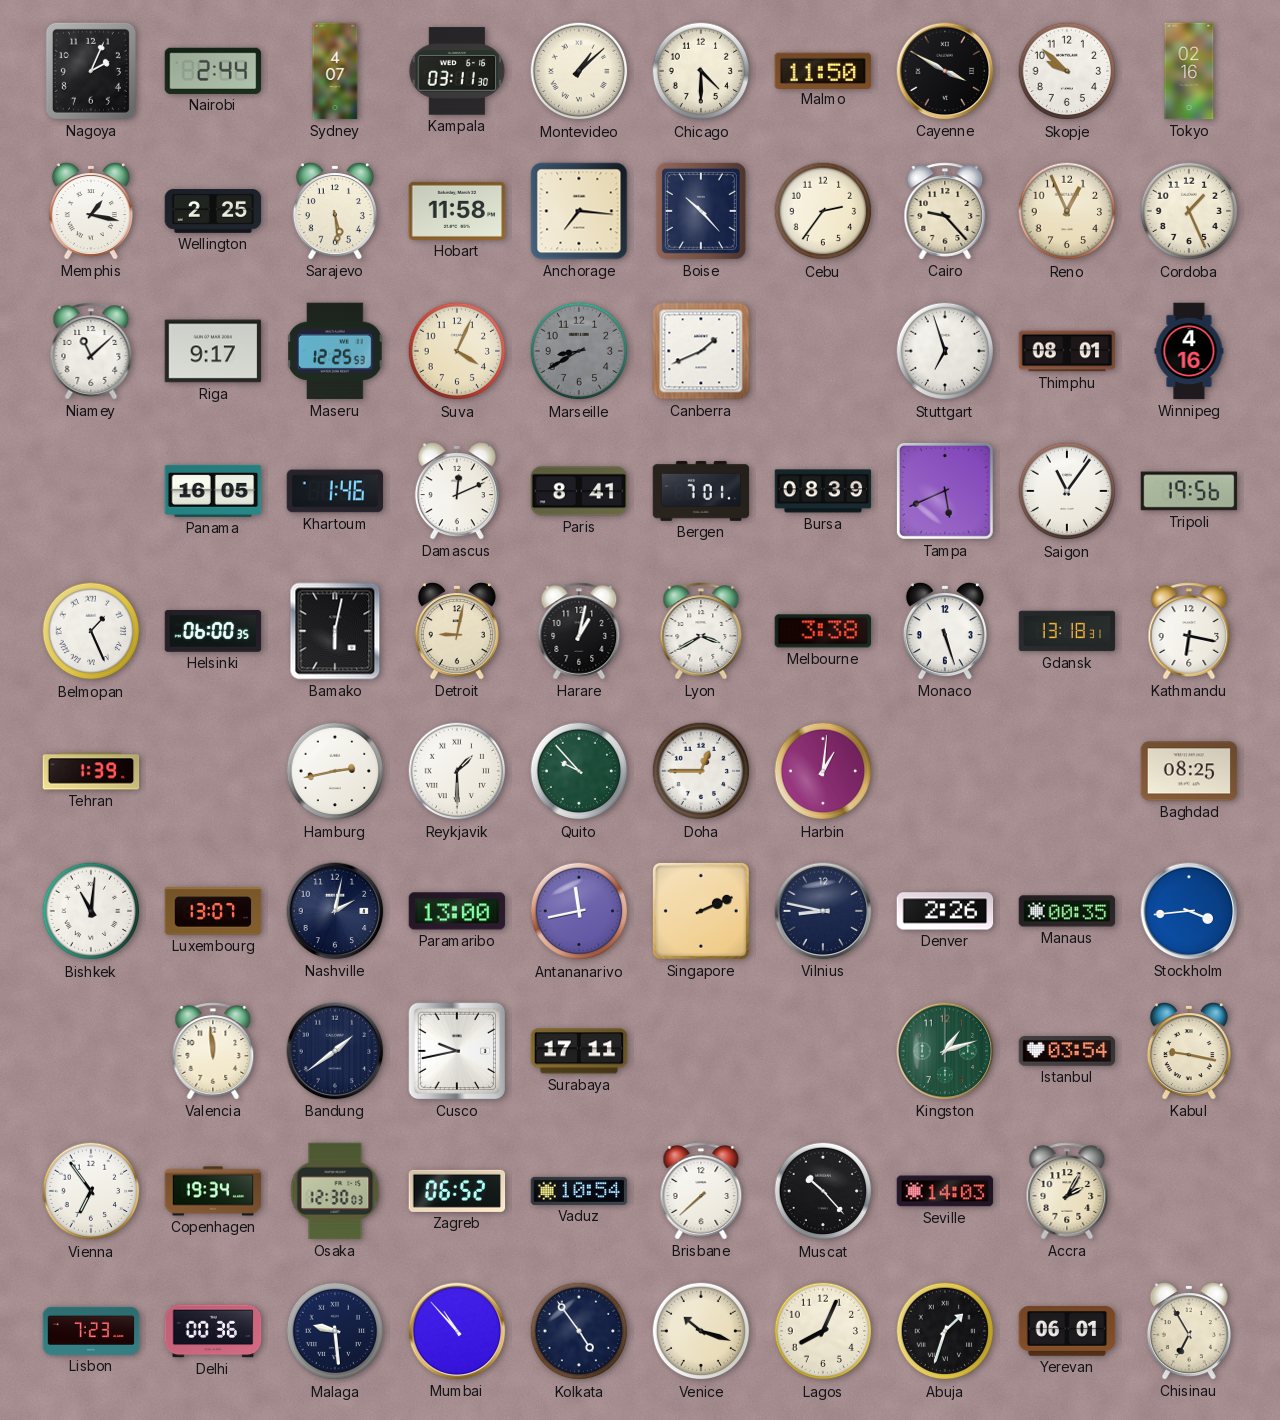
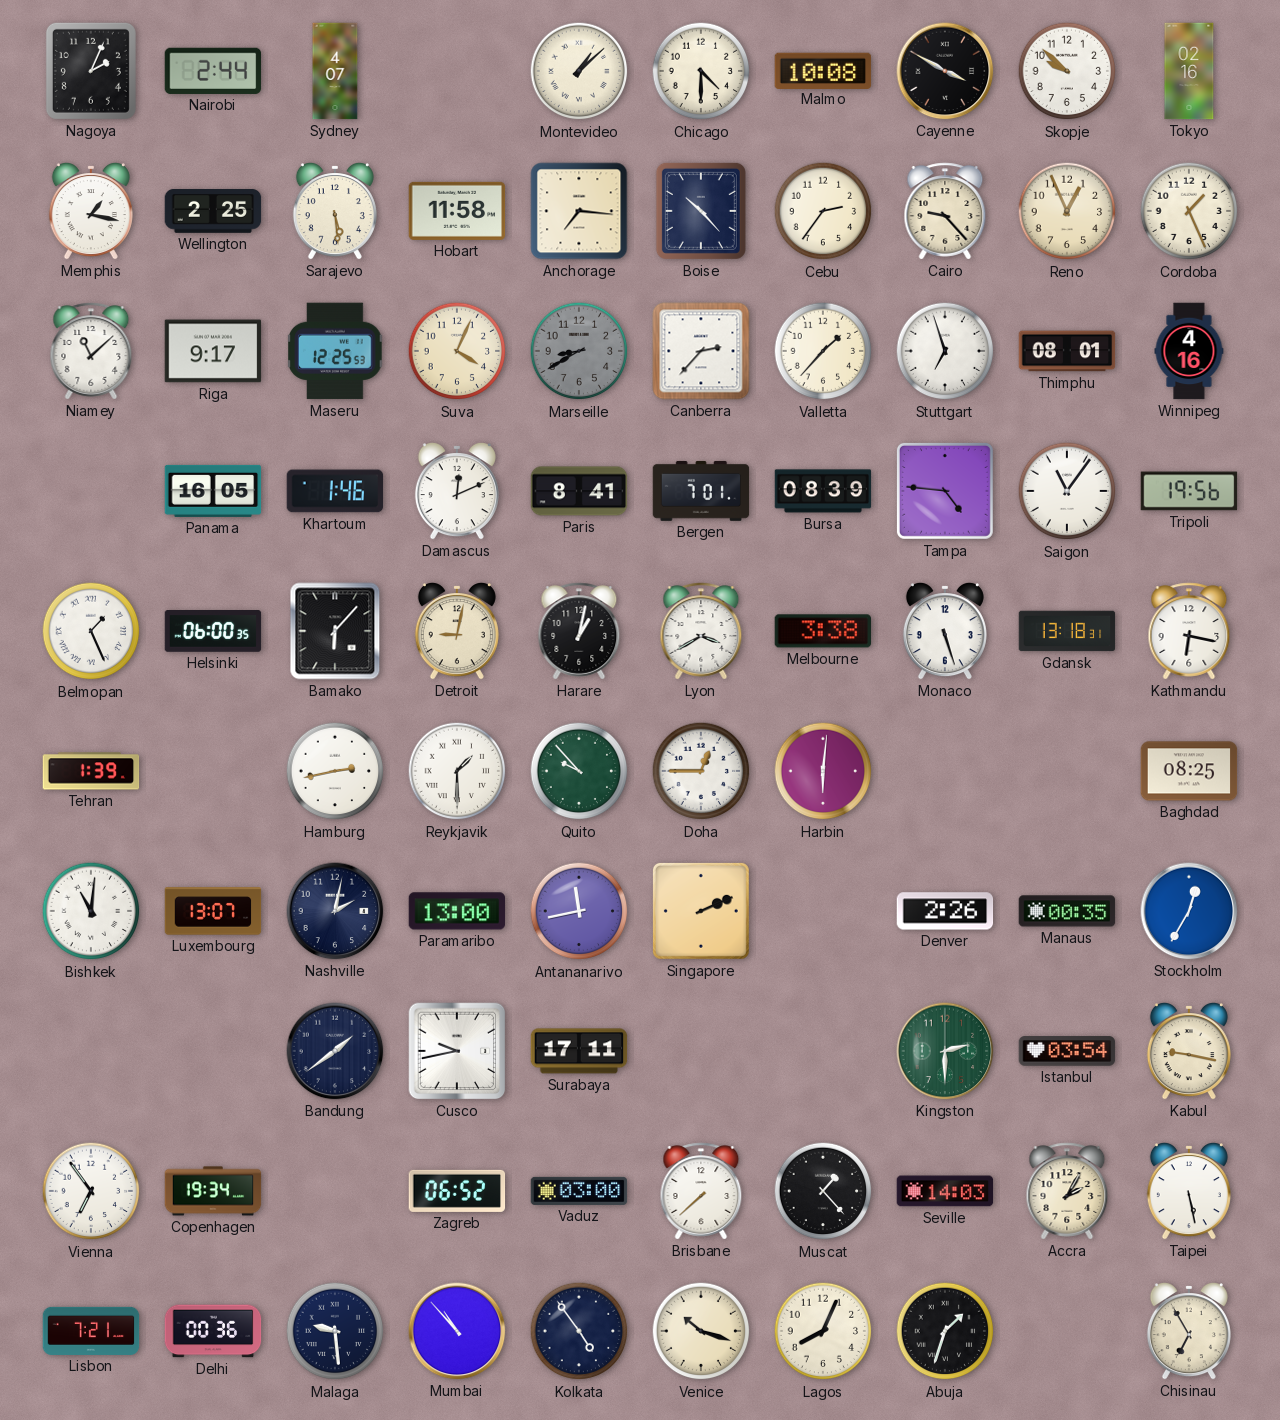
Kampala: 03:11 -> none
Malmo: 11:50 -> 10:08
Canberra: 1:41 -> 2:37
Valletta: none -> 1:37
Tampa: 5:41 -> 4:46
Bamako: 6:02 -> 6:07
Harbin: 1:01 -> 6:01
Vilnius: 8:47 -> none
Stockholm: 3:44 -> 12:35
Valencia: 11:59 -> none
Kingston: 1:12 -> 2:30
Osaka: 12:30 -> none
Vaduz: 10:54 -> 03:00
Muscat: 10:23 -> 1:23
Taipei: none -> 5:28
Lisbon: 7:23 -> 7:21
Yerevan: 06:01 -> none
